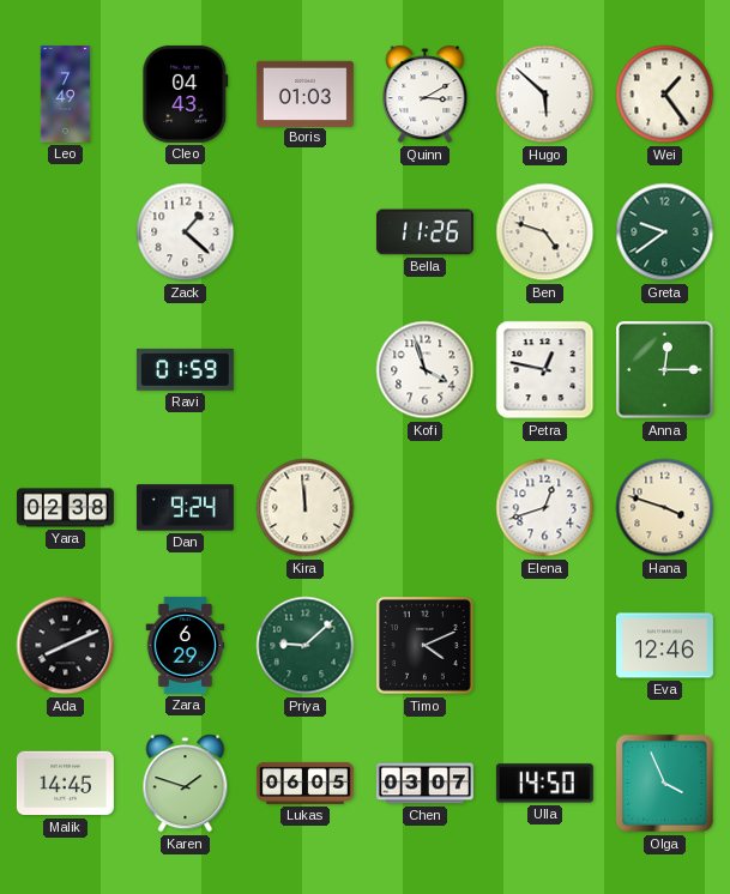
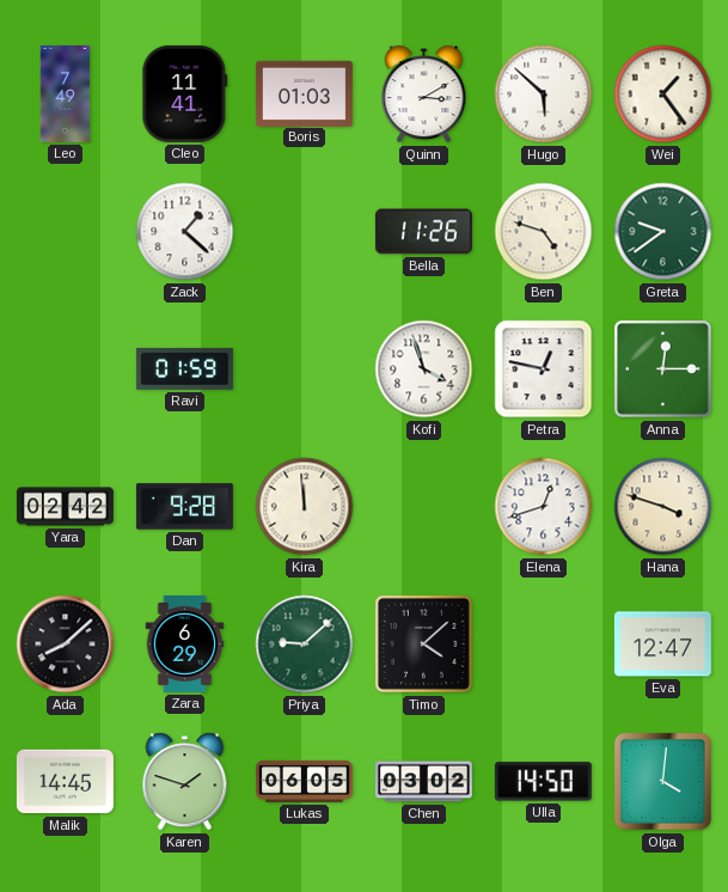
Cleo: 04:43 -> 11:41
Yara: 02:38 -> 02:42
Dan: 9:24 -> 9:28
Ada: 8:11 -> 8:08
Timo: 4:11 -> 4:08
Eva: 12:46 -> 12:47
Chen: 03:07 -> 03:02
Olga: 3:56 -> 4:01
